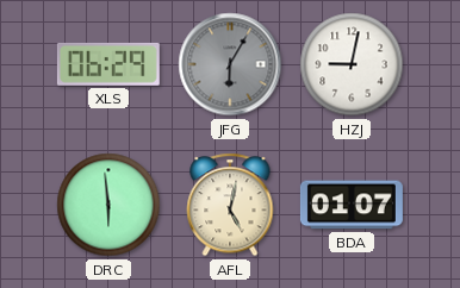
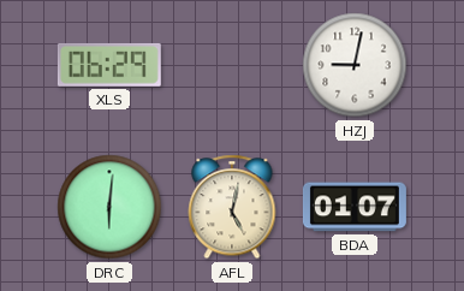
JFG: 6:05 -> none
DRC: 5:59 -> 6:01
